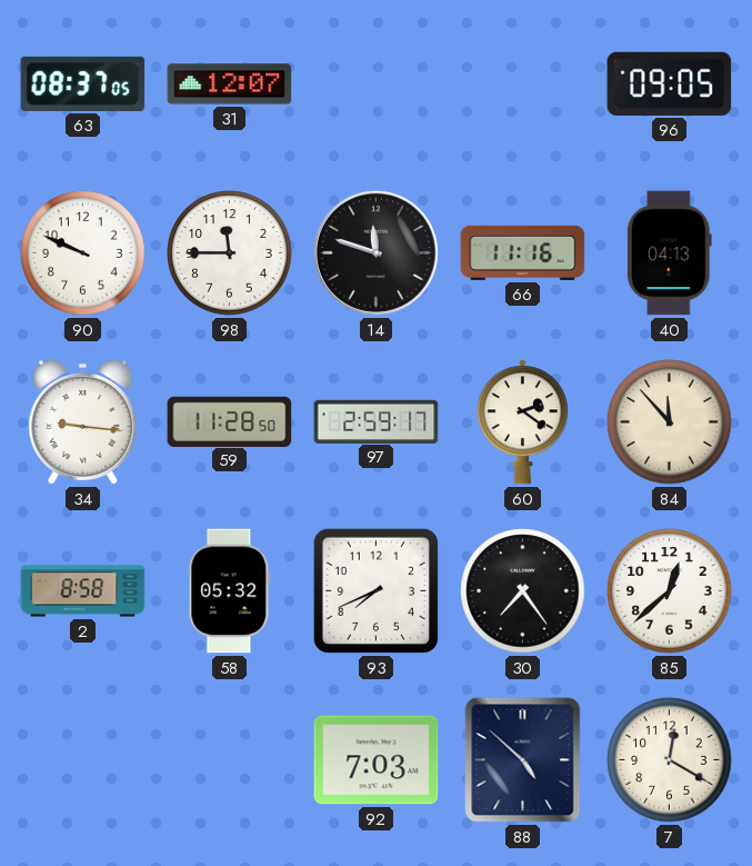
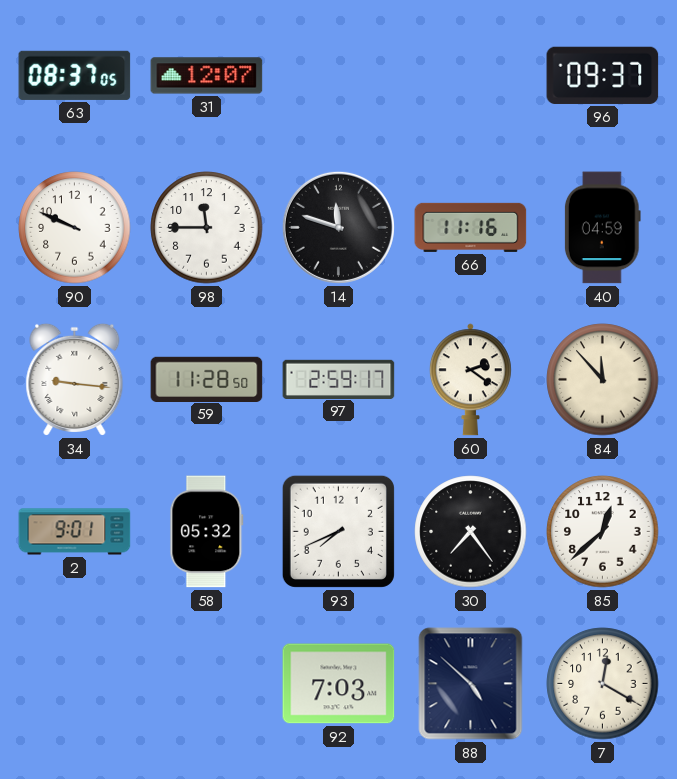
96: 09:05 -> 09:37
40: 04:13 -> 04:59
2: 8:58 -> 9:01
